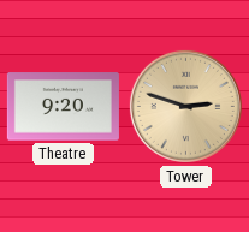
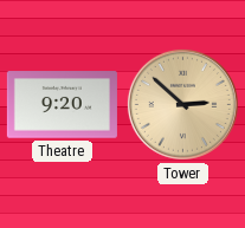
Tower: 2:48 -> 2:52
